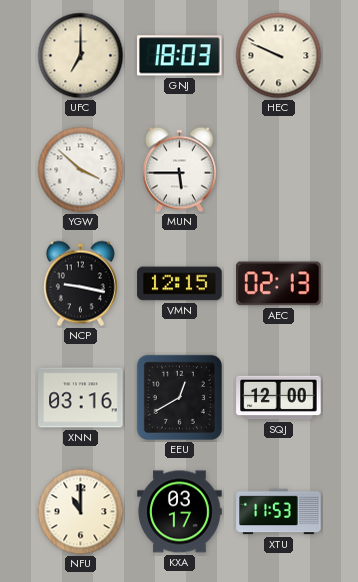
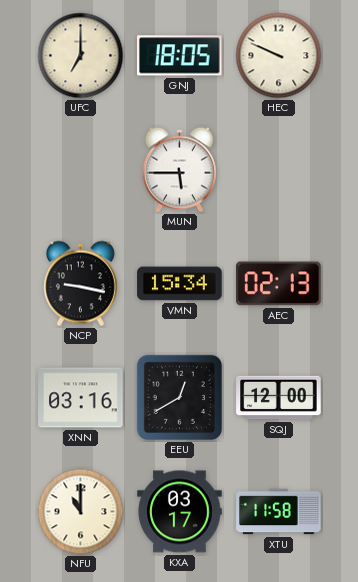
GNJ: 18:03 -> 18:05
YGW: 3:52 -> none
VMN: 12:15 -> 15:34
XTU: 11:53 -> 11:58
